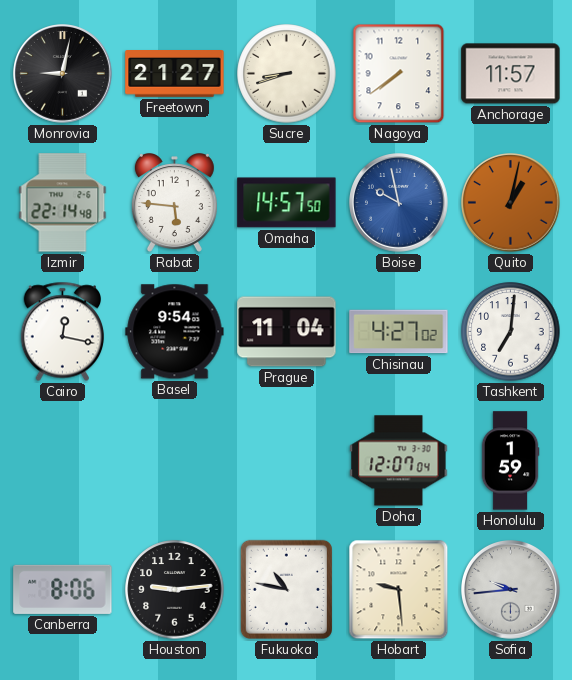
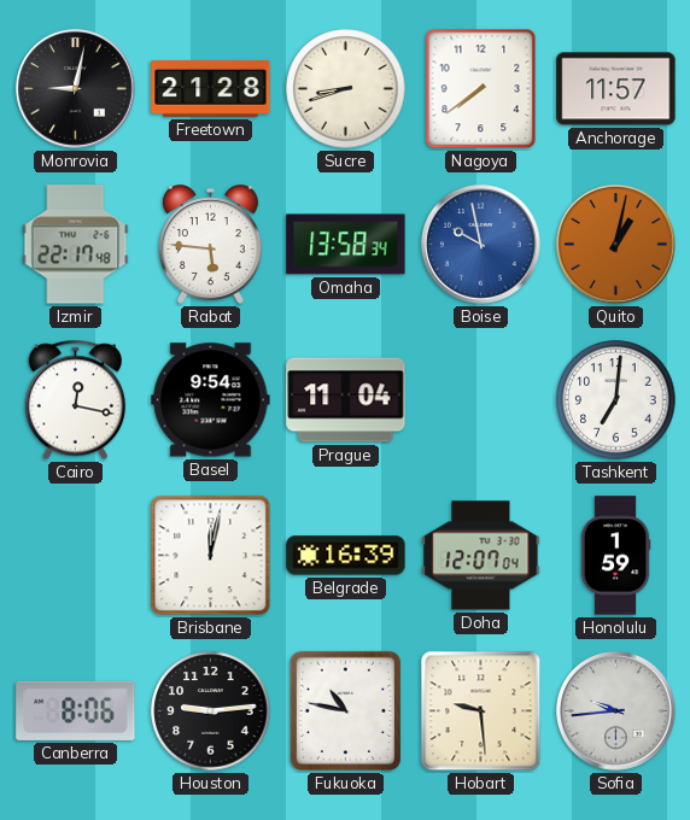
Freetown: 21:27 -> 21:28
Izmir: 22:14 -> 22:17
Omaha: 14:57 -> 13:58
Chisinau: 4:27 -> none
Brisbane: none -> 12:02
Belgrade: none -> 16:39
